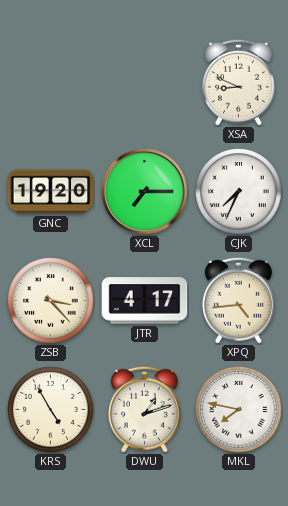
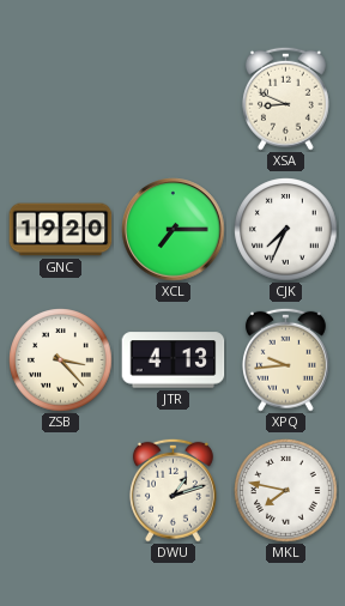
JTR: 4:17 -> 4:13
XPQ: 4:44 -> 9:44
KRS: 4:55 -> none
